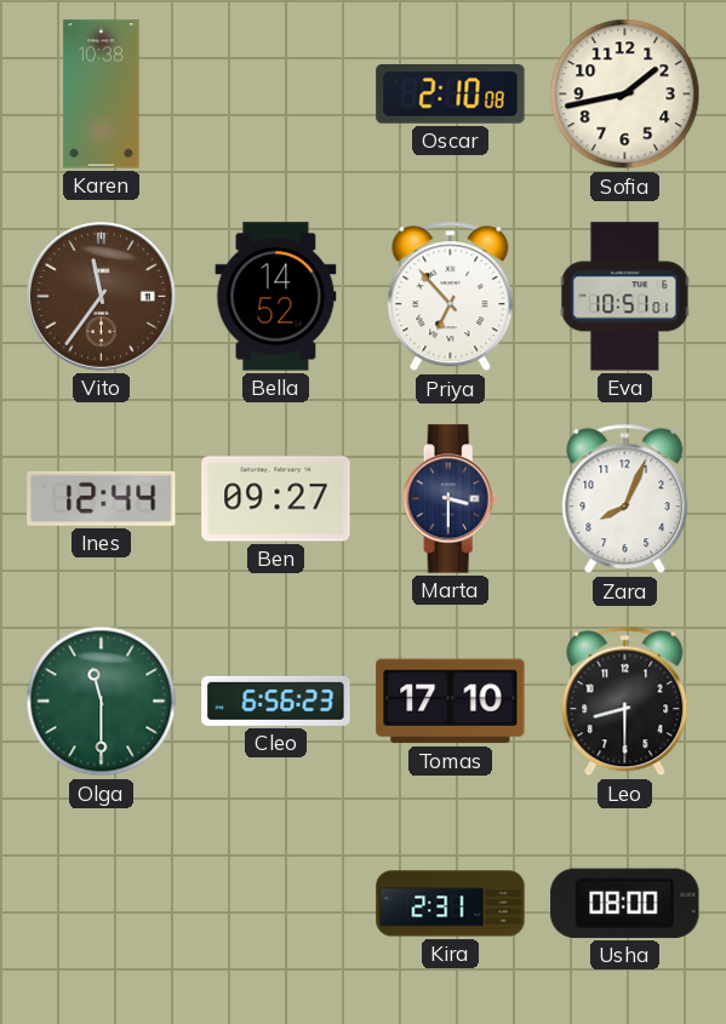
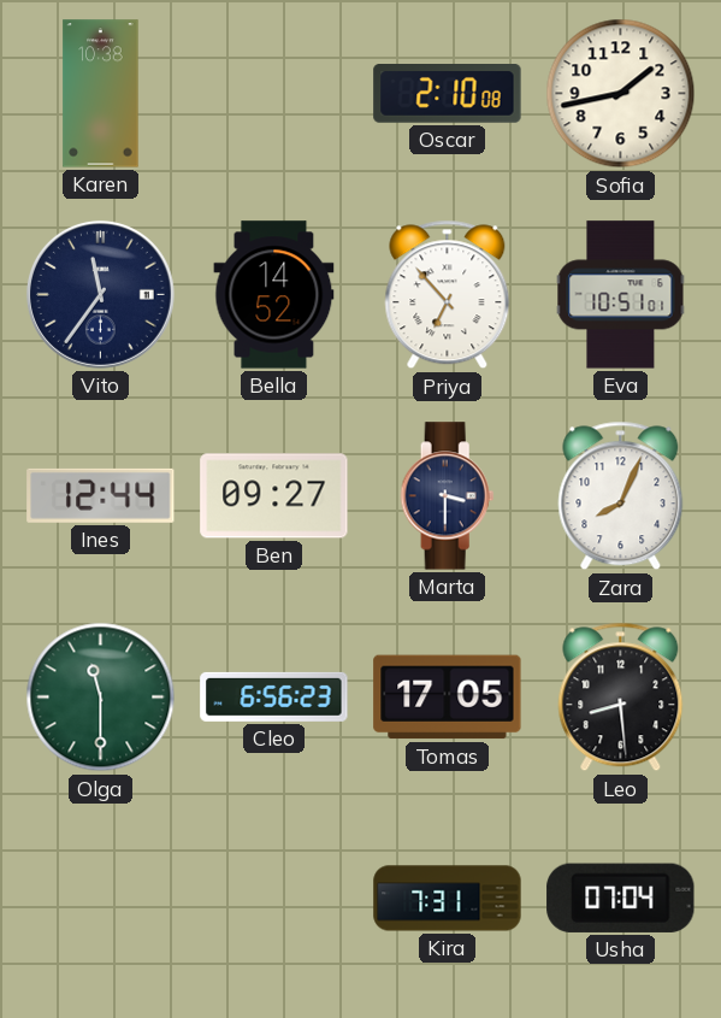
Vito dial: brown -> navy
Tomas: 17:10 -> 17:05
Leo: 8:30 -> 8:29
Kira: 2:31 -> 7:31
Usha: 08:00 -> 07:04
